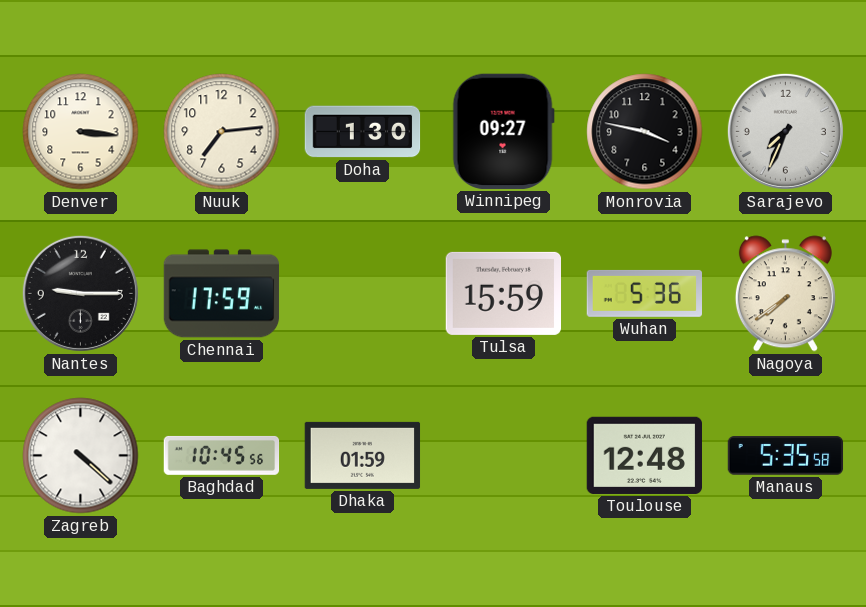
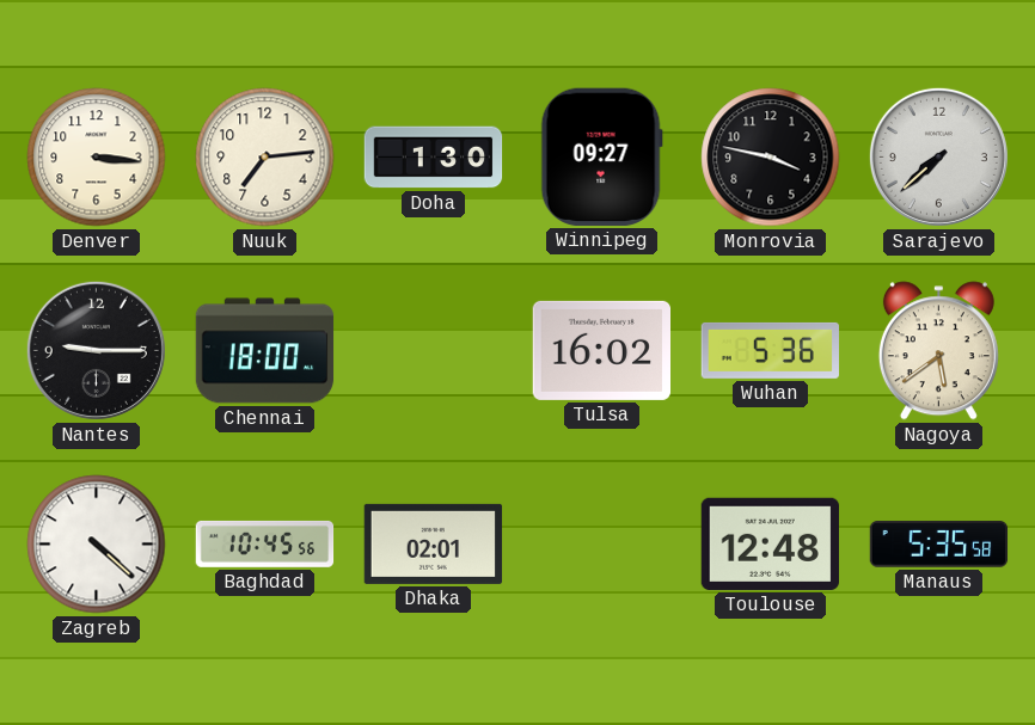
Sarajevo: 7:34 -> 7:38
Chennai: 17:59 -> 18:00
Tulsa: 15:59 -> 16:02
Nagoya: 7:39 -> 5:39
Dhaka: 01:59 -> 02:01
